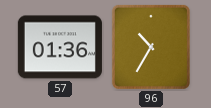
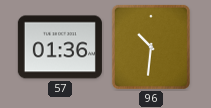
96: 10:35 -> 10:31
